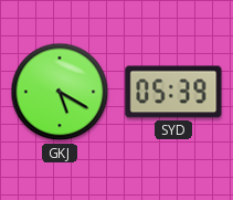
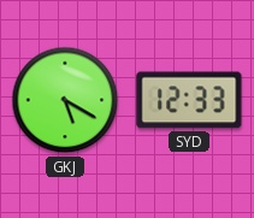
SYD: 05:39 -> 12:33
